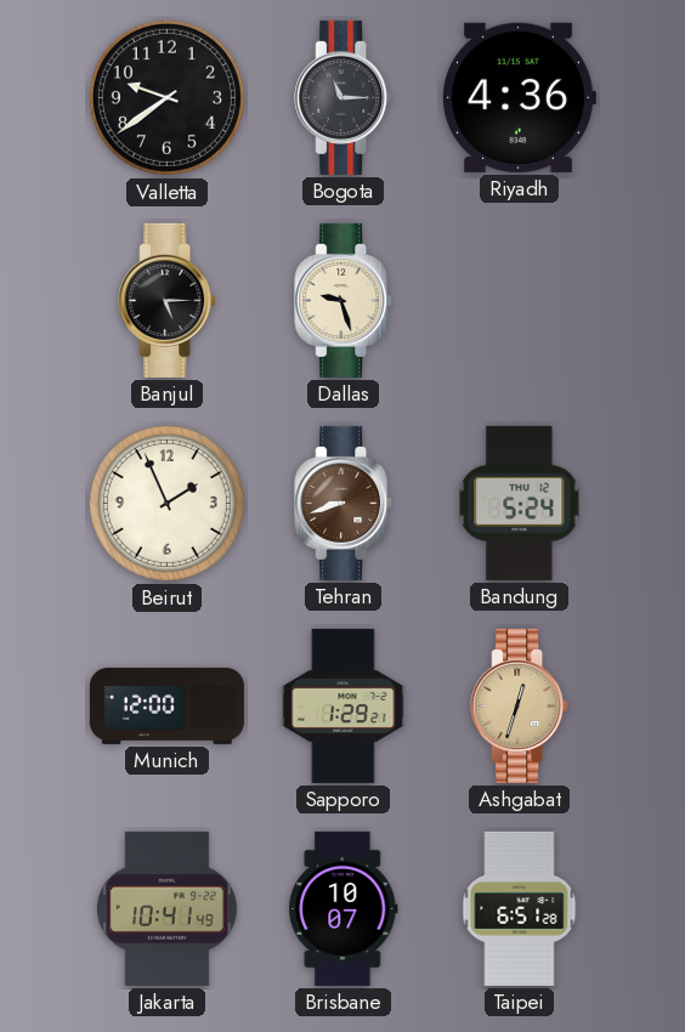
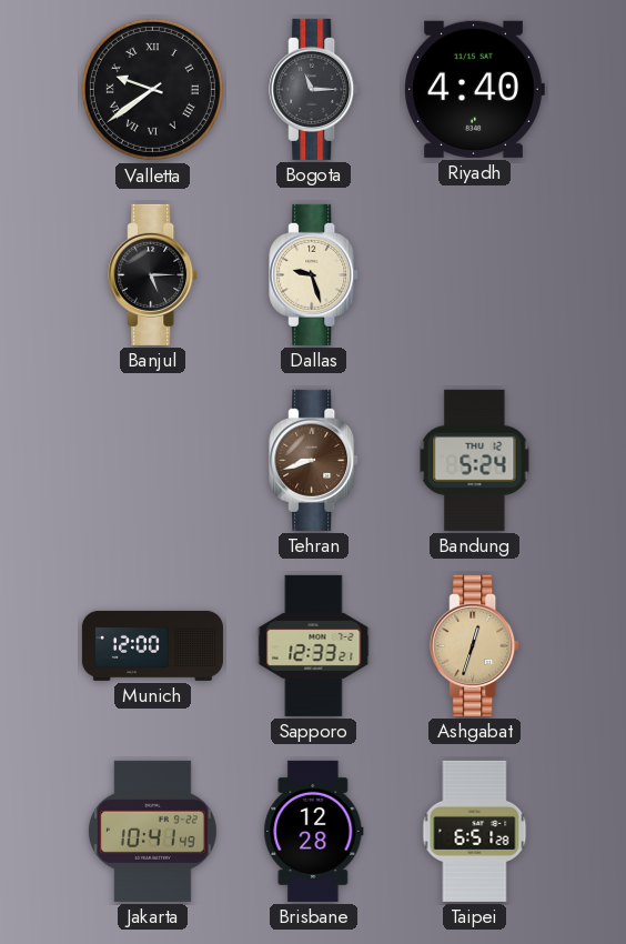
Valletta numerals: Arabic -> Roman
Riyadh: 4:36 -> 4:40
Beirut: 1:56 -> none
Sapporo: 1:29 -> 12:33
Brisbane: 10:07 -> 12:28
